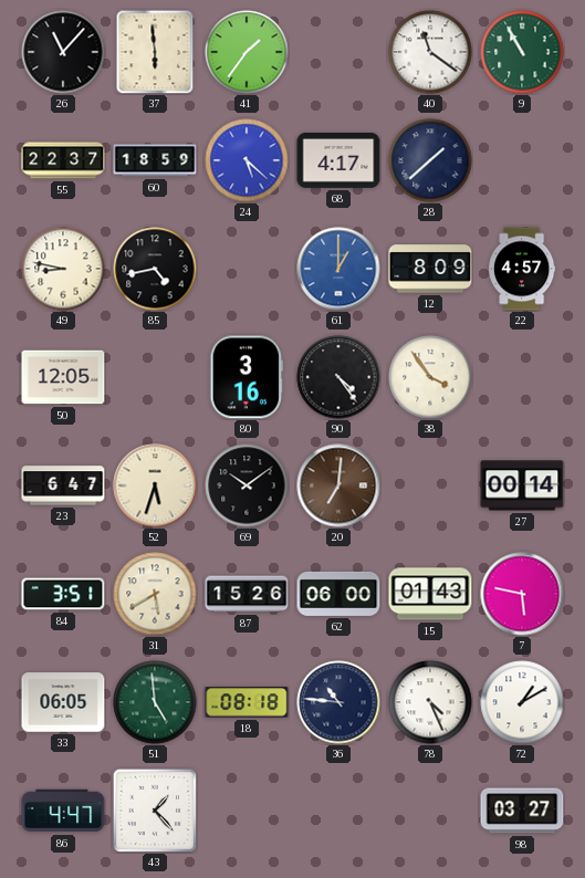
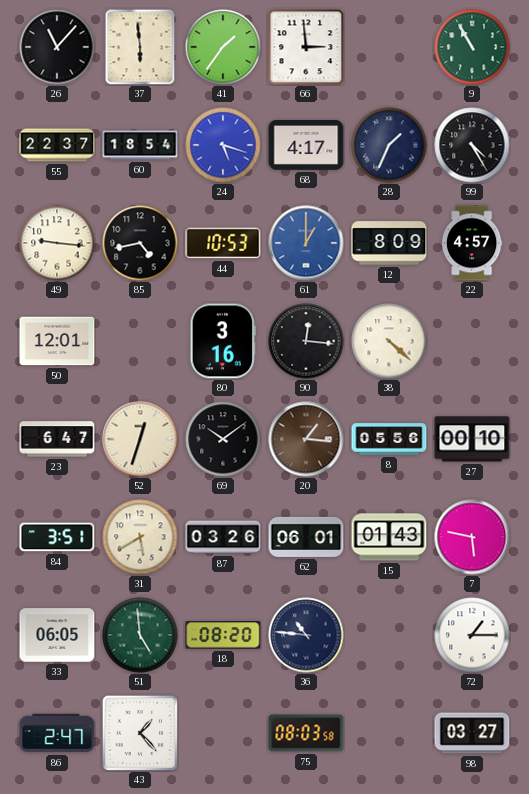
66: none -> 2:59
40: 11:21 -> none
60: 18:59 -> 18:54
24: 5:22 -> 5:18
28: 1:38 -> 1:34
99: none -> 4:25
49: 8:47 -> 9:16
44: none -> 10:53
50: 12:05 -> 12:01
90: 4:24 -> 12:16
38: 3:54 -> 4:22
52: 5:33 -> 12:33
20: 7:01 -> 1:16
8: none -> 05:56
27: 00:14 -> 00:10
87: 15:26 -> 03:26
62: 06:00 -> 06:01
18: 08:18 -> 08:20
78: 4:26 -> none
72: 1:10 -> 1:15
86: 4:47 -> 2:47
75: none -> 08:03
